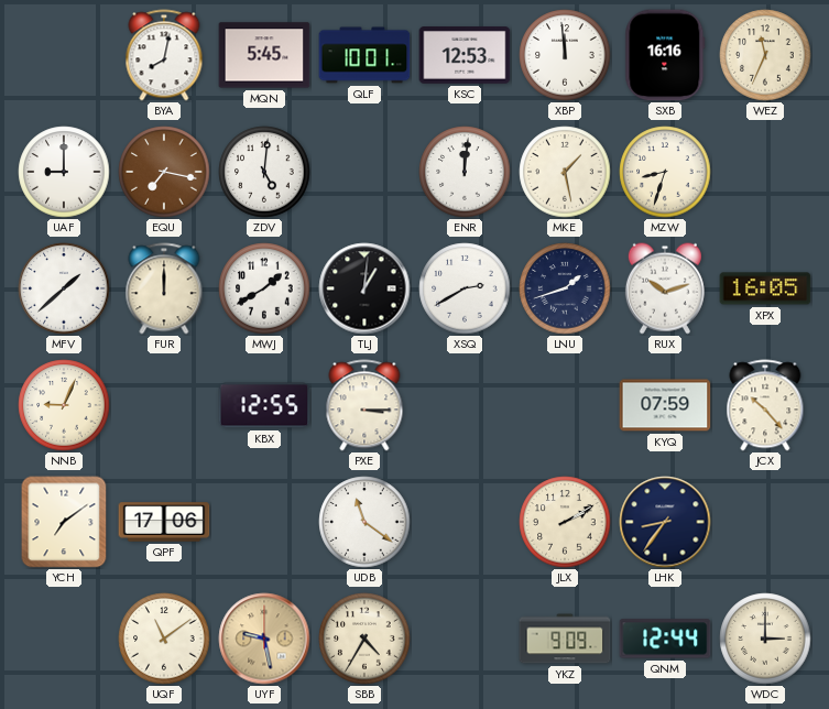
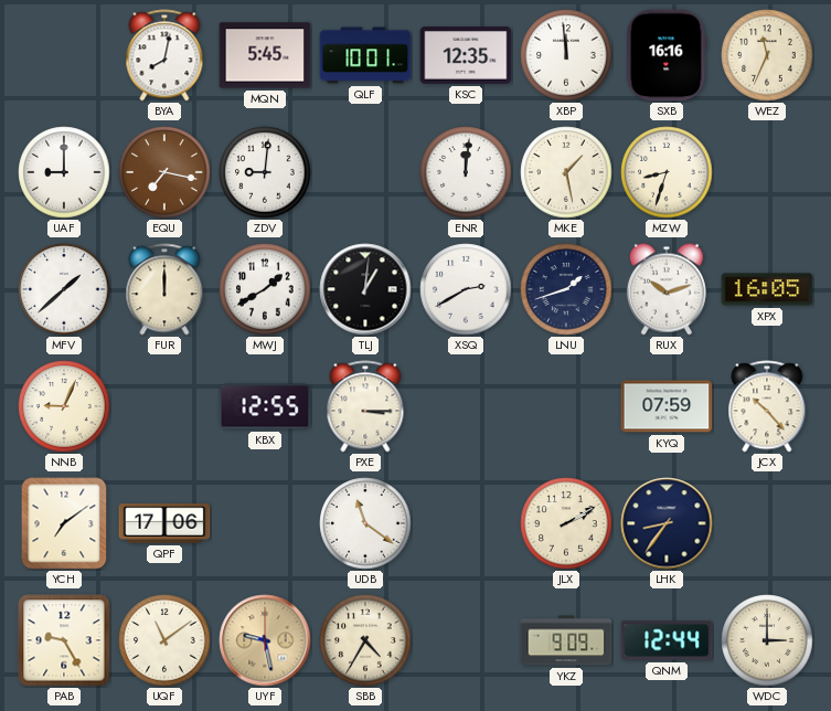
KSC: 12:53 -> 12:35
ZDV: 5:01 -> 9:01
PAB: none -> 9:25
